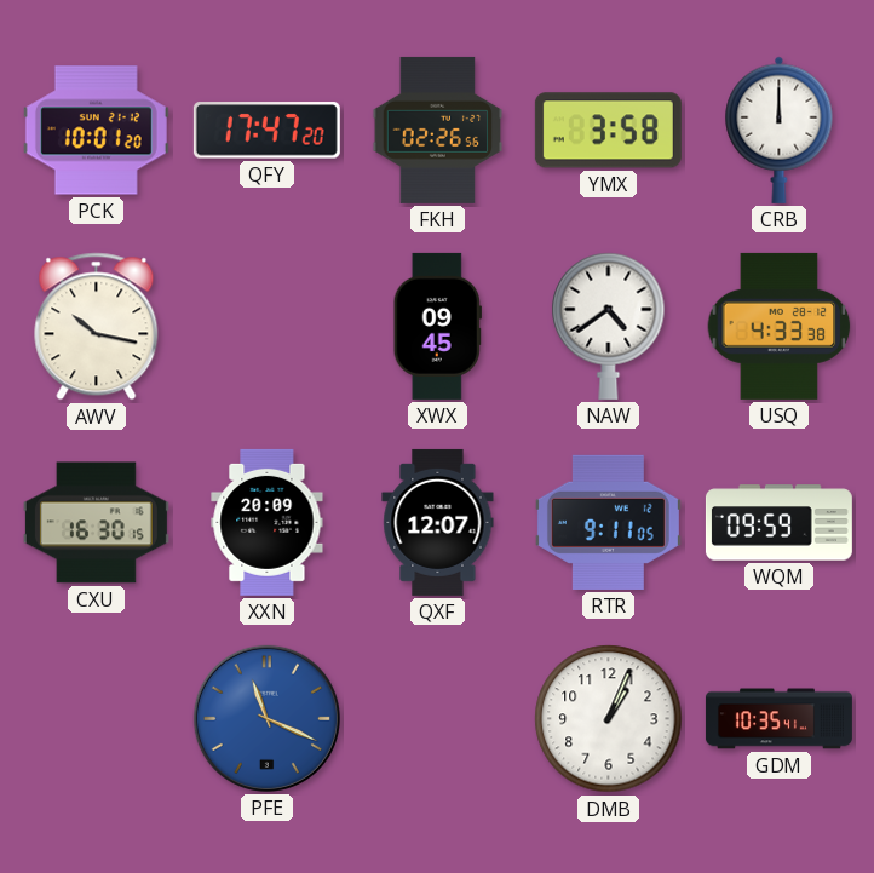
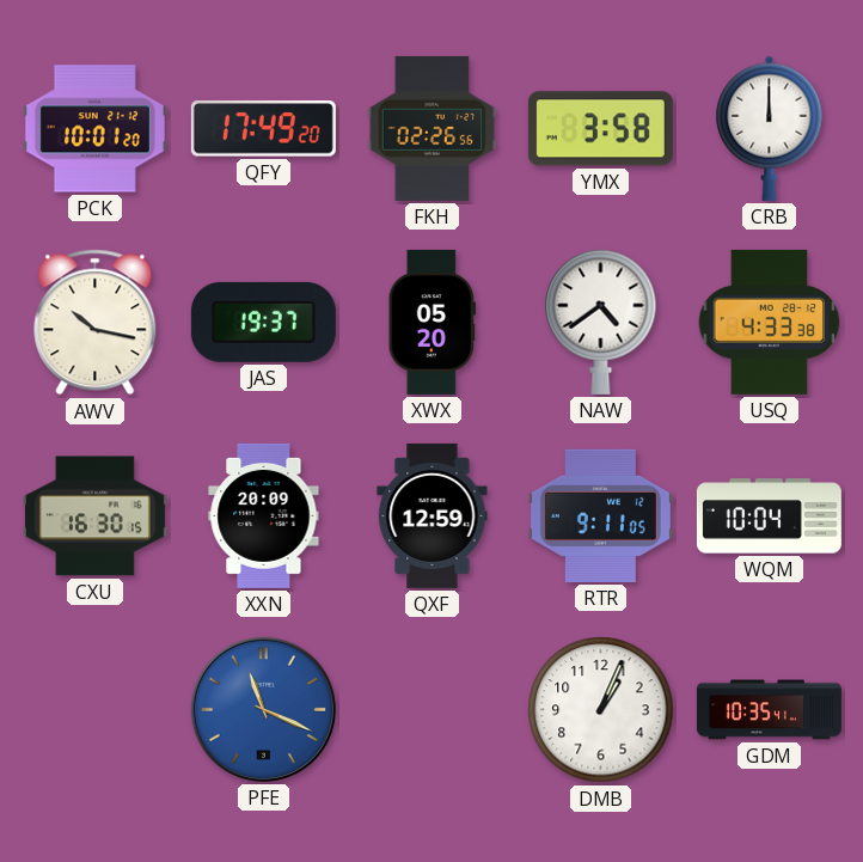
QFY: 17:47 -> 17:49
JAS: none -> 19:37
XWX: 09:45 -> 05:20
QXF: 12:07 -> 12:59
WQM: 09:59 -> 10:04
